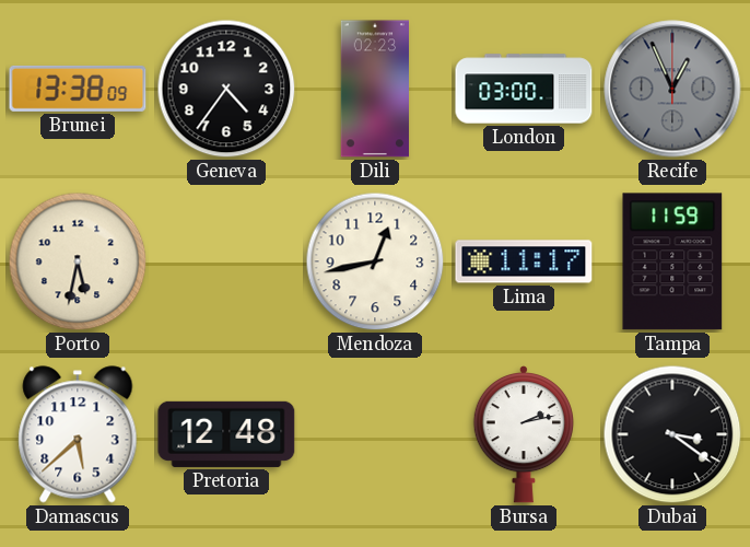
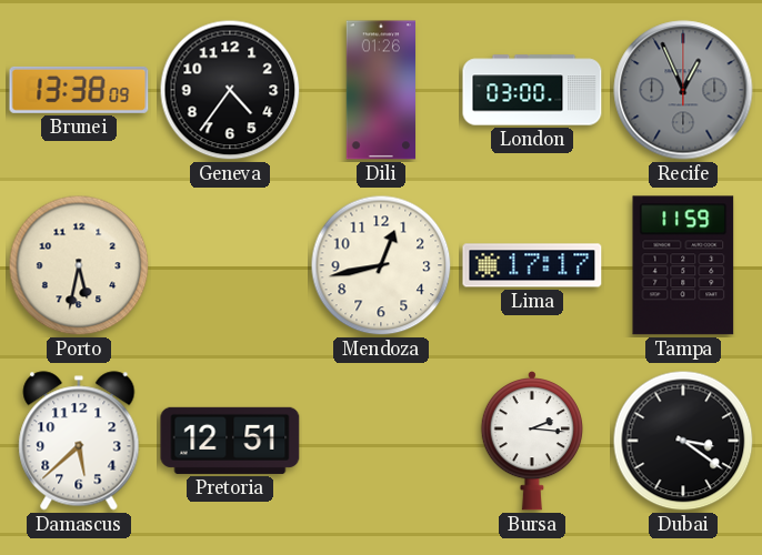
Dili: 02:23 -> 01:26
Lima: 11:17 -> 17:17
Pretoria: 12:48 -> 12:51
Bursa: 2:13 -> 2:16
